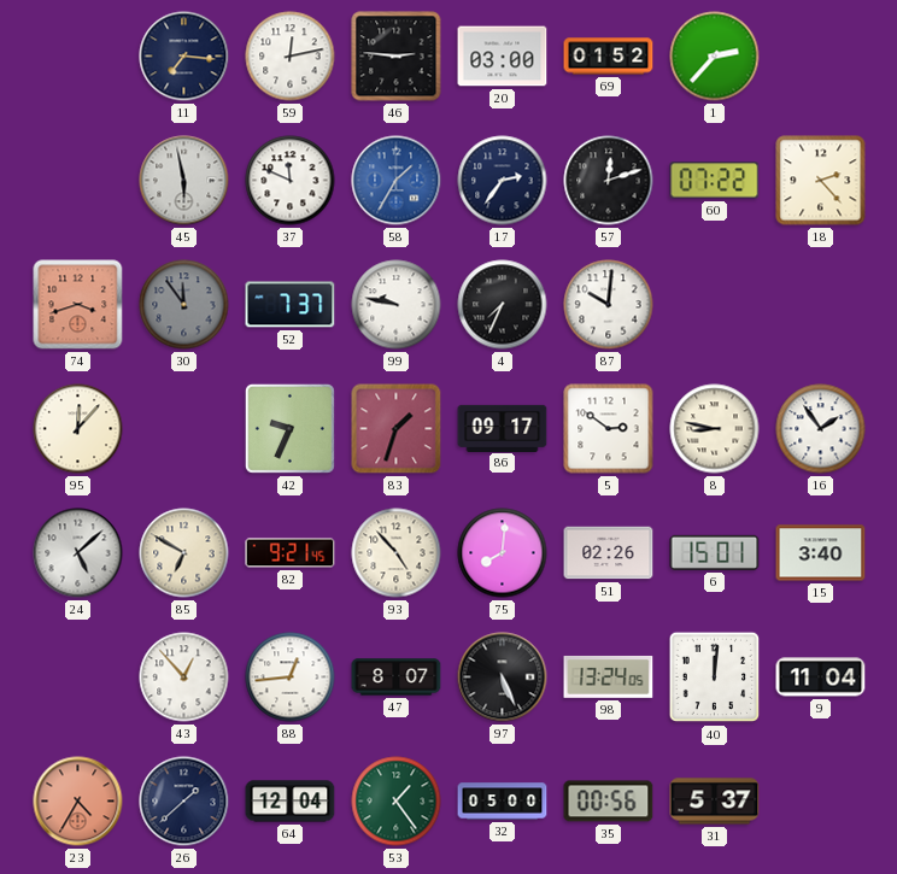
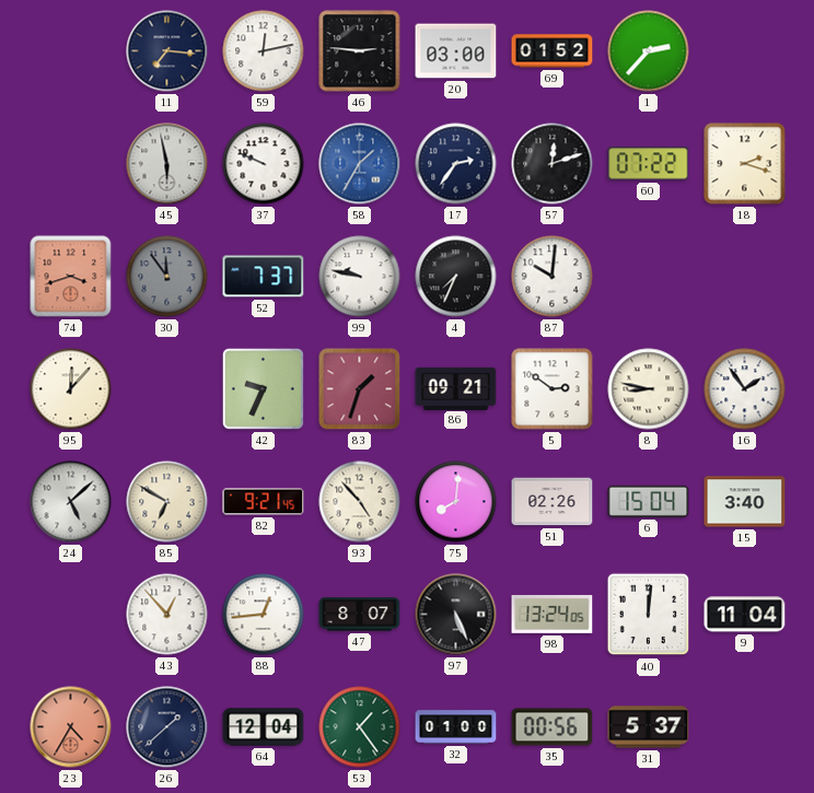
37: 11:49 -> 9:49
18: 2:23 -> 2:18
86: 09:17 -> 09:21
6: 15:01 -> 15:04
32: 05:00 -> 01:00
